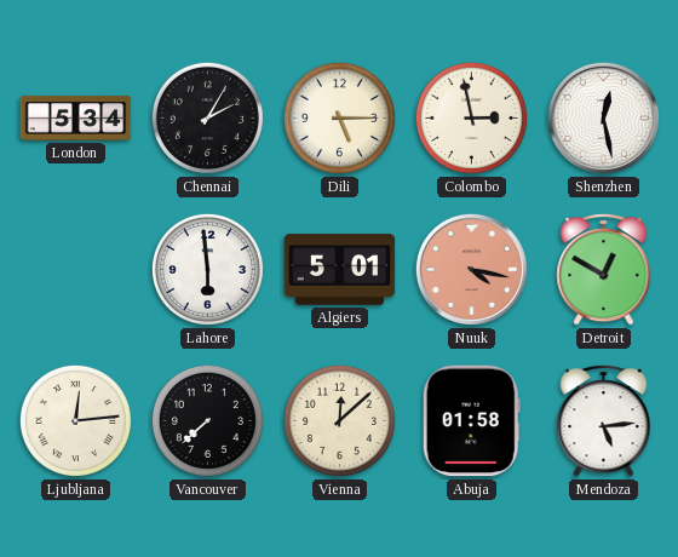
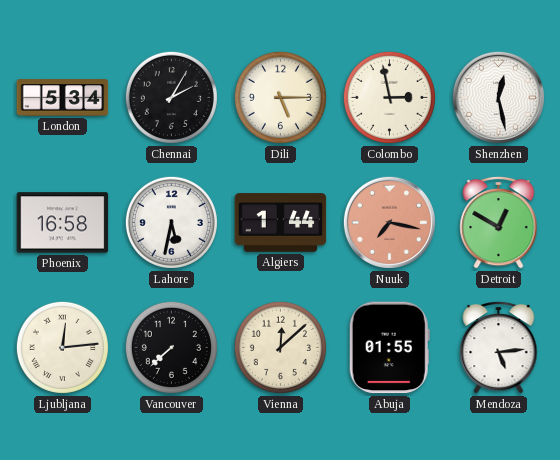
Phoenix: none -> 16:58
Lahore: 5:59 -> 5:32
Algiers: 5:01 -> 1:44
Nuuk: 4:17 -> 7:17
Abuja: 01:58 -> 01:55
